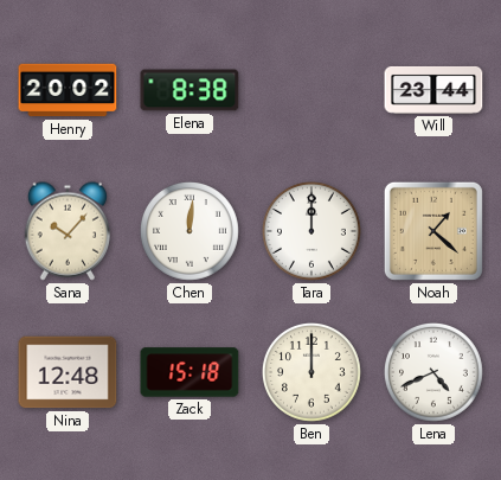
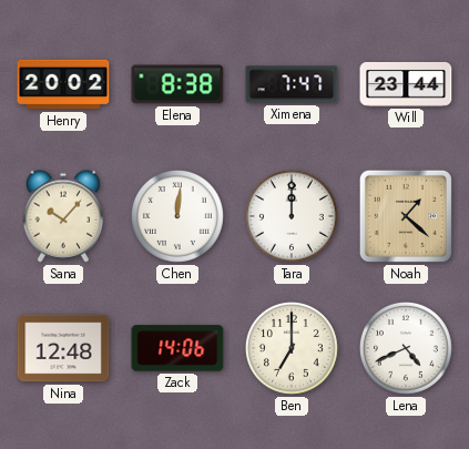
Ximena: none -> 7:47
Zack: 15:18 -> 14:06
Ben: 12:00 -> 7:00
